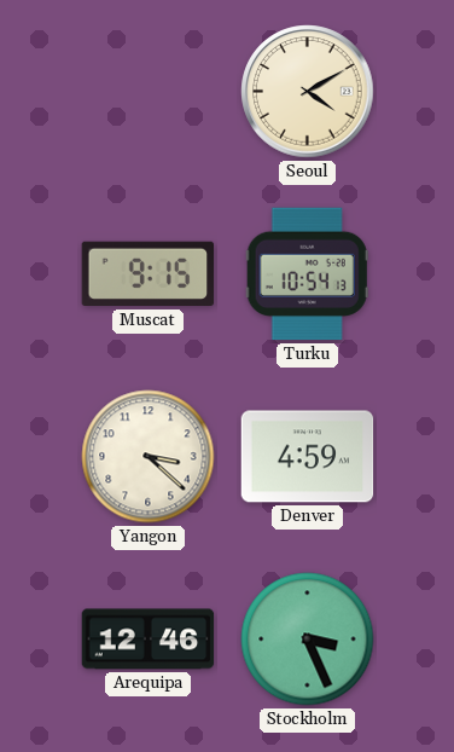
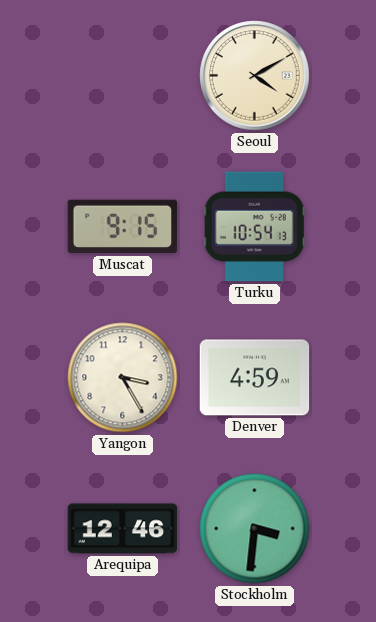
Yangon: 3:22 -> 3:25
Stockholm: 3:26 -> 3:31
